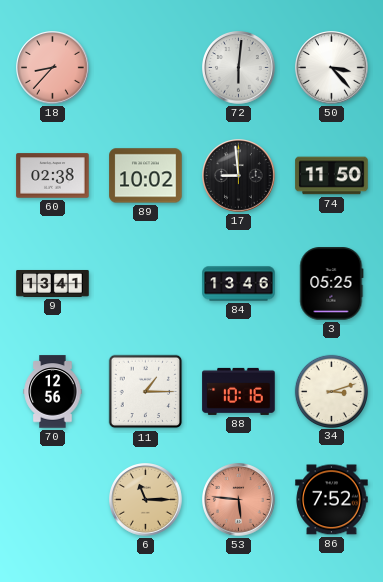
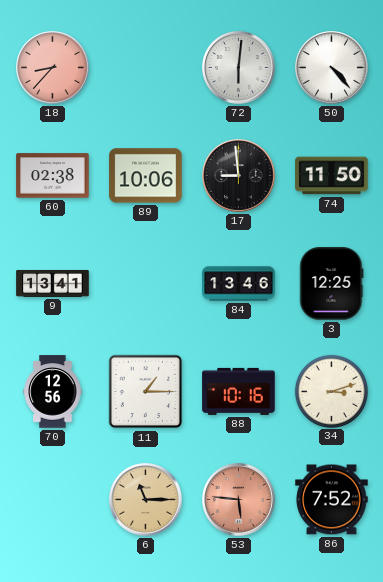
50: 3:23 -> 4:23
89: 10:02 -> 10:06
3: 05:25 -> 12:25
